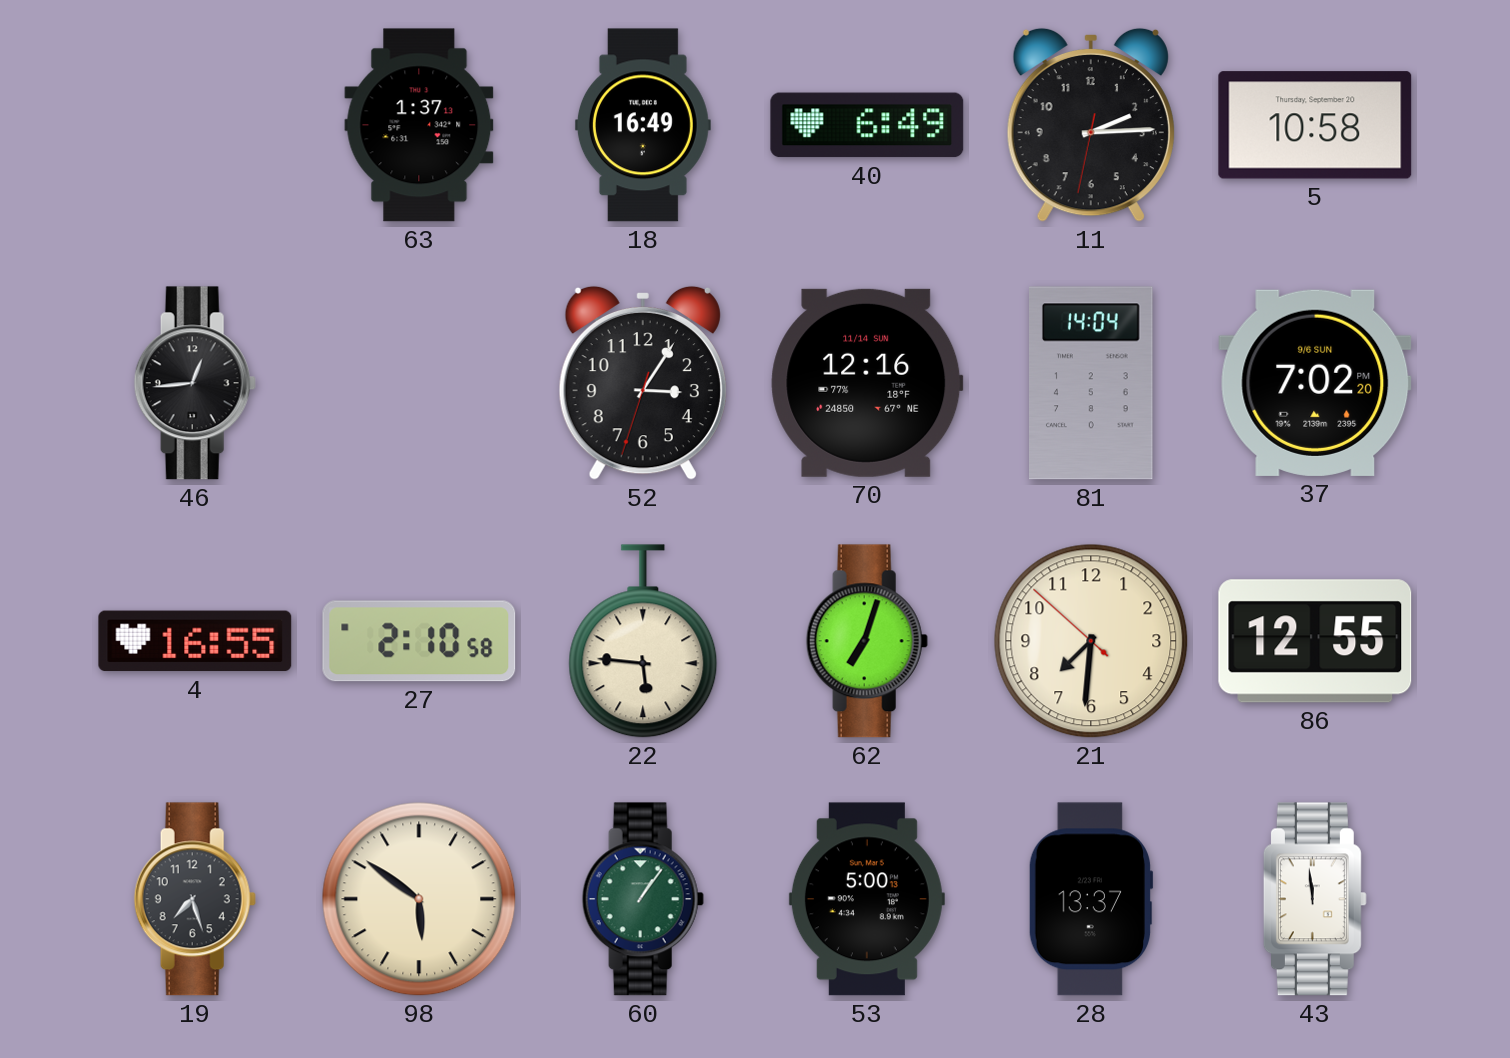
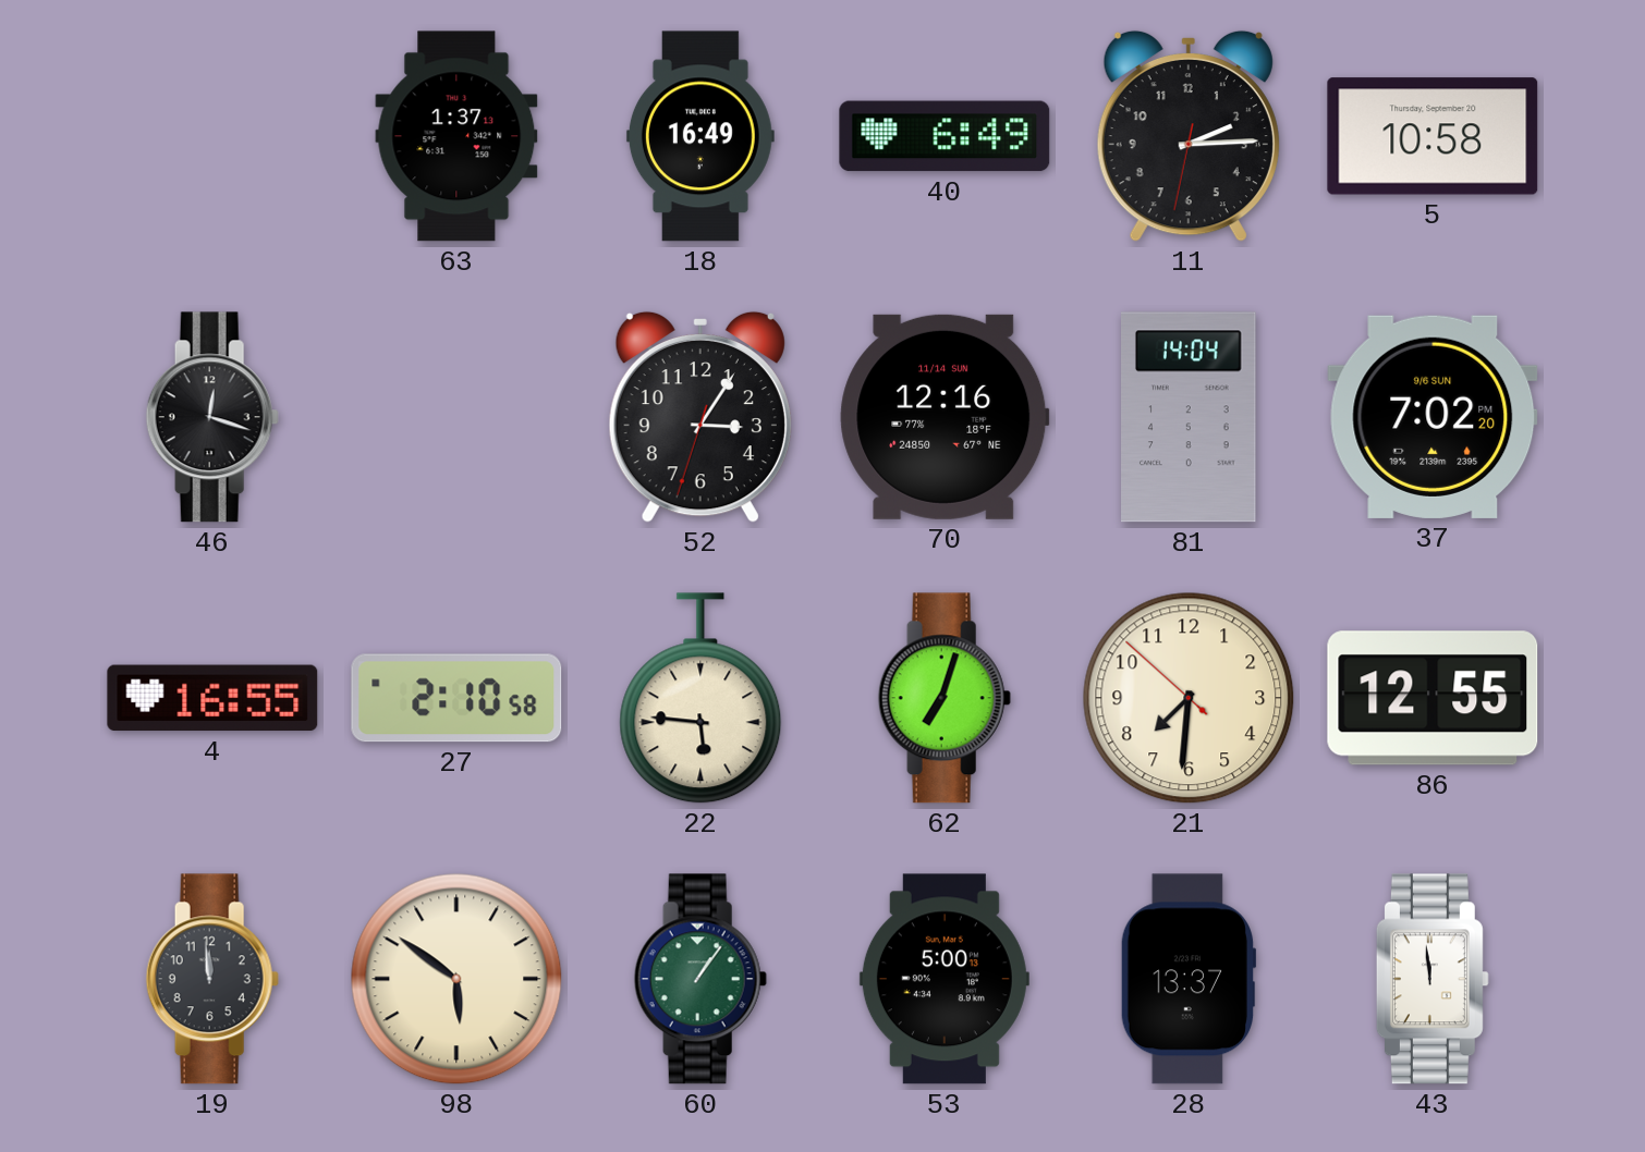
46: 12:44 -> 12:18
19: 7:27 -> 11:59
